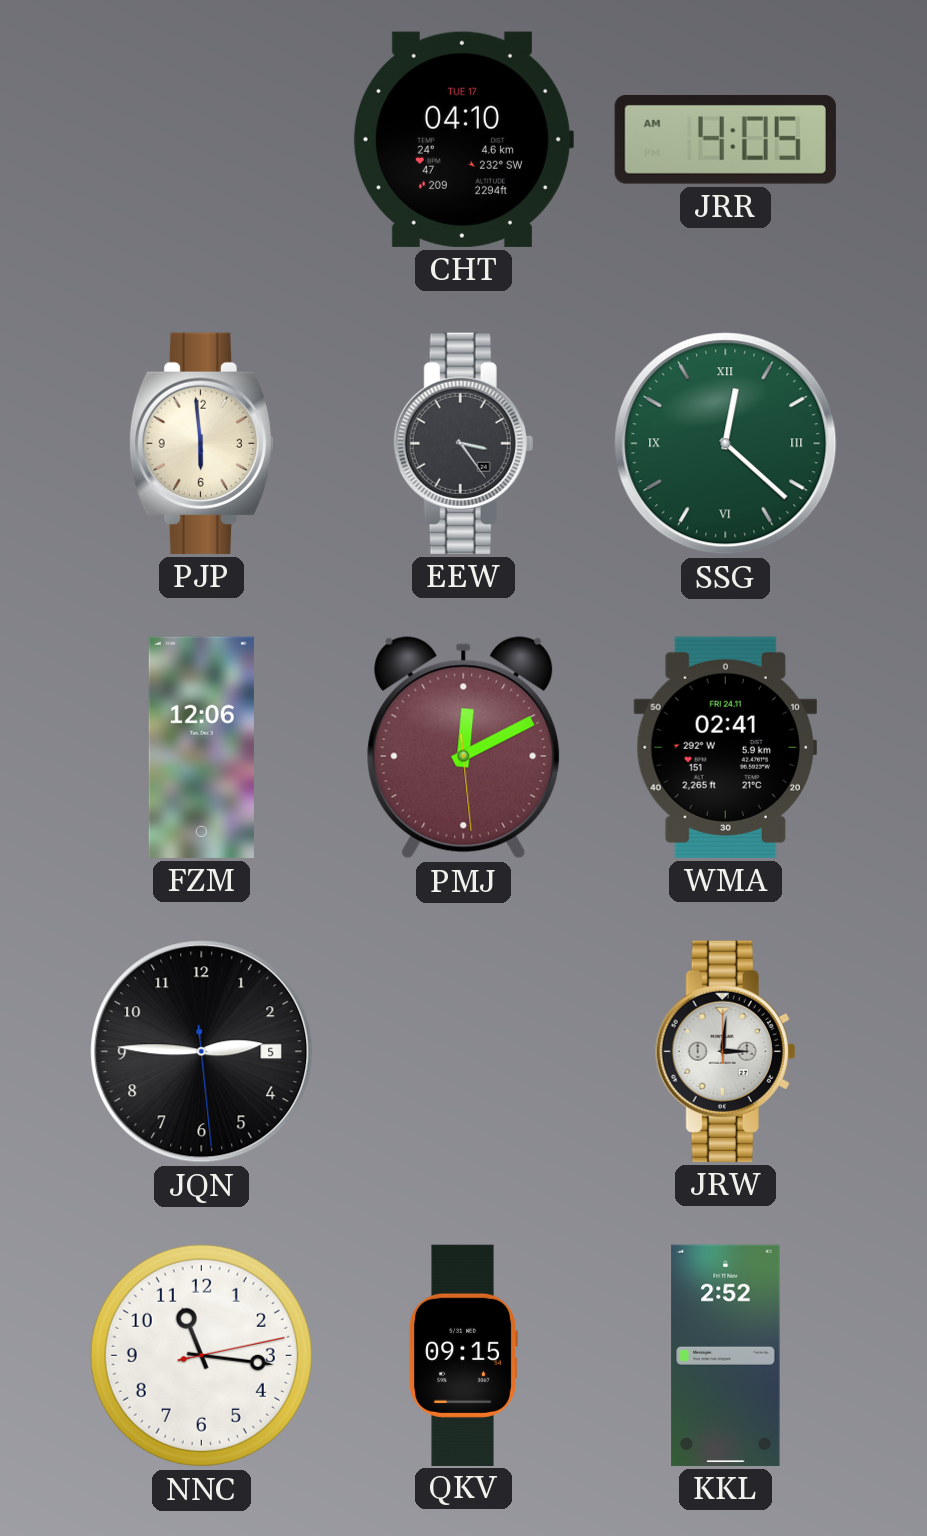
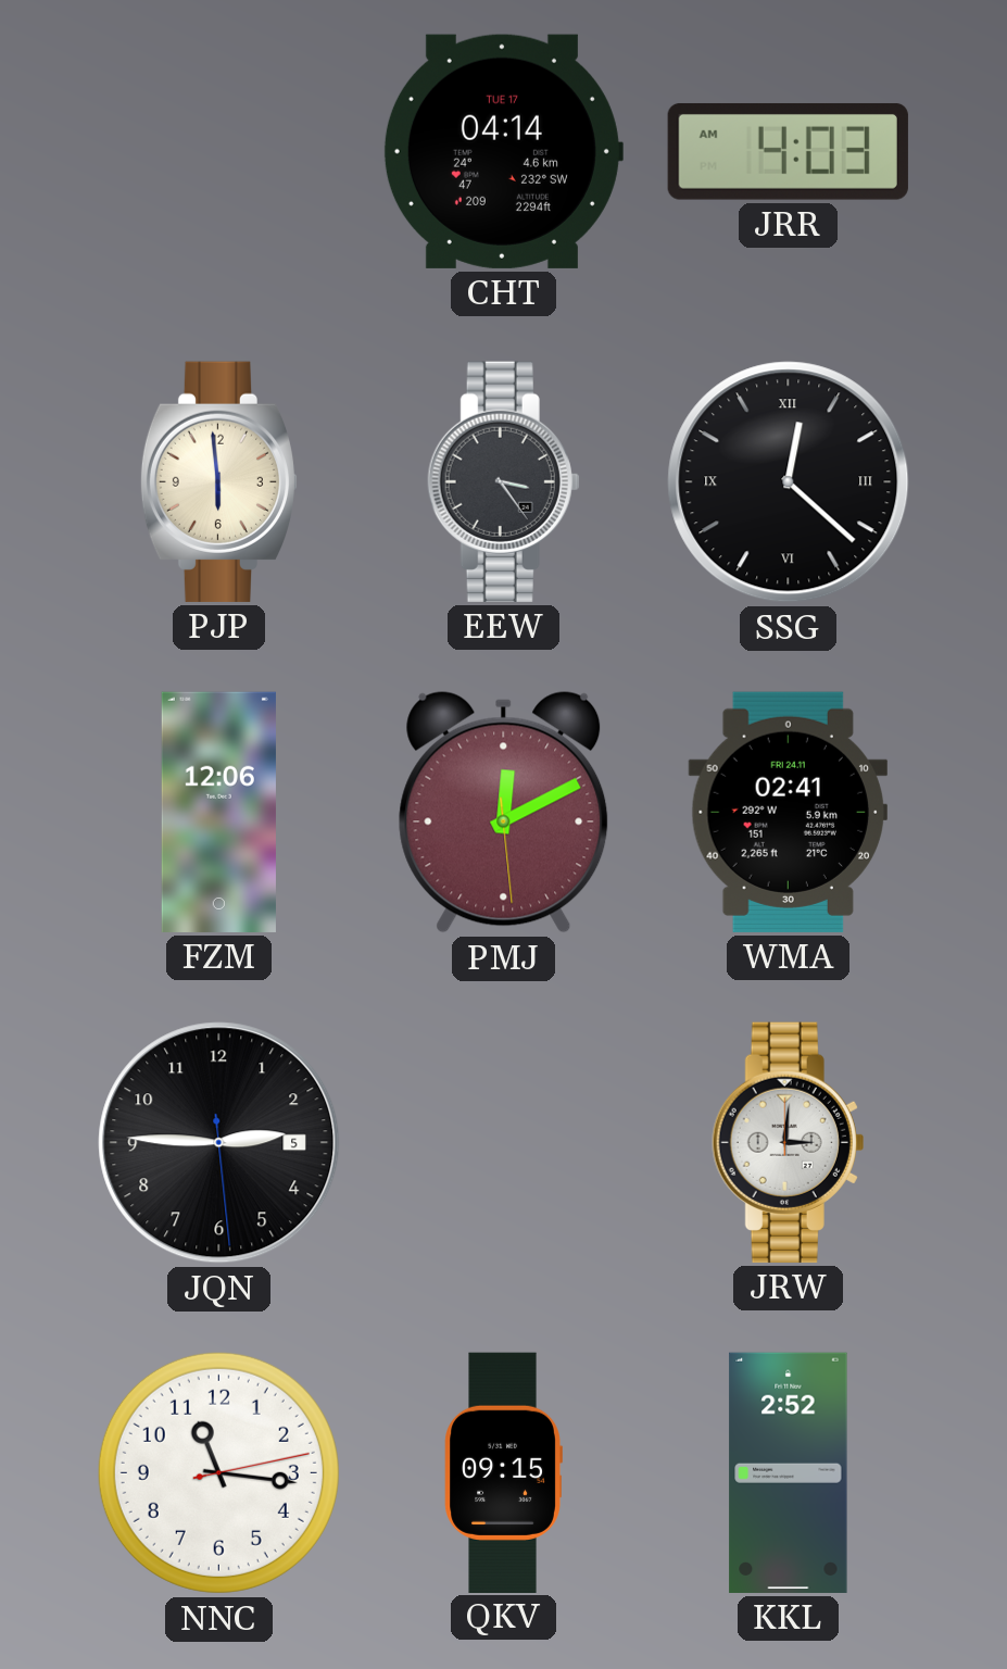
CHT: 04:10 -> 04:14
JRR: 4:05 -> 4:03
SSG dial: green -> black
